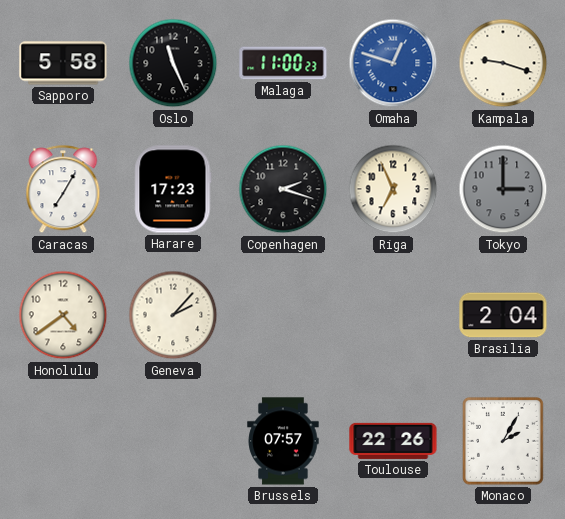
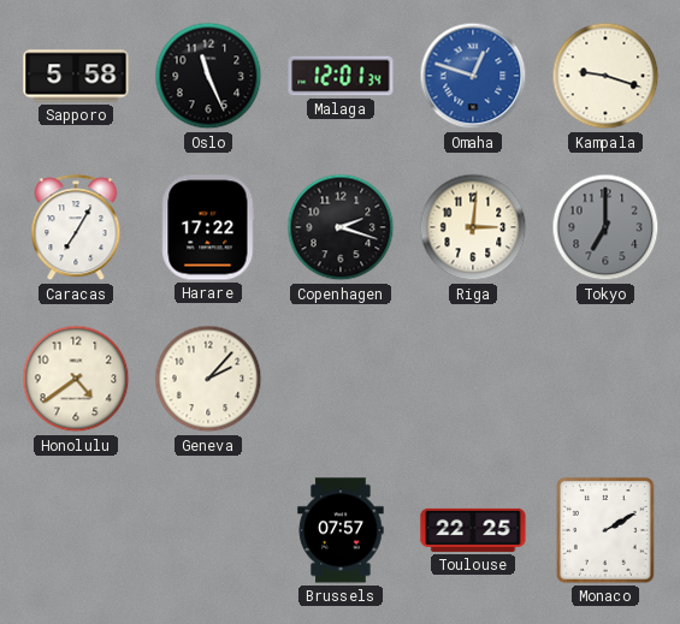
Malaga: 11:00 -> 12:01
Harare: 17:23 -> 17:22
Riga: 6:56 -> 3:01
Tokyo: 3:00 -> 7:00
Brasilia: 2:04 -> none
Toulouse: 22:26 -> 22:25
Monaco: 2:05 -> 2:10
